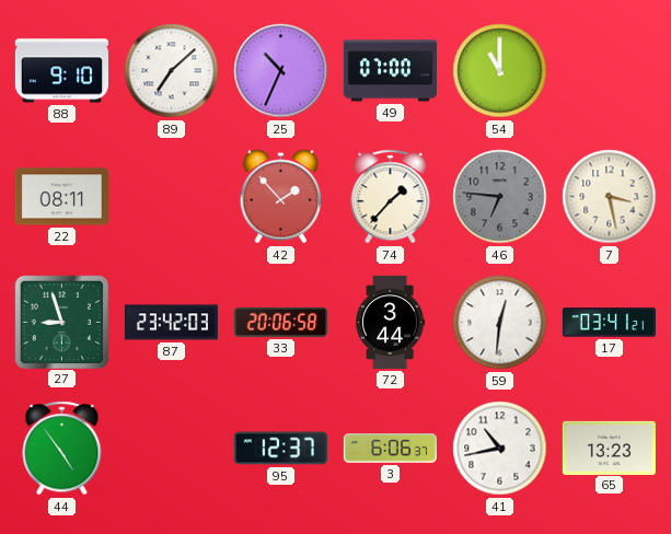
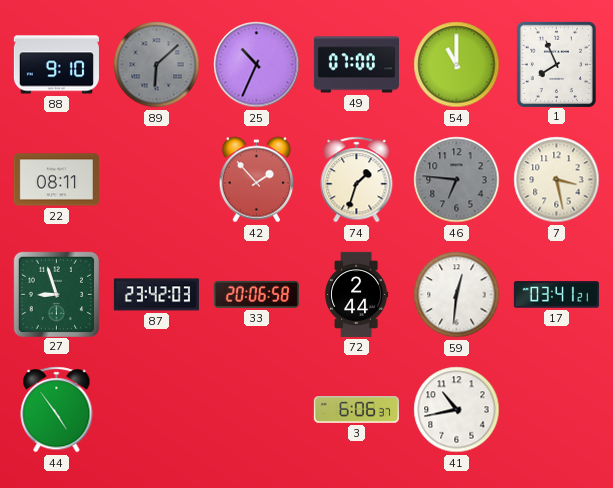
89: 7:08 -> 6:08
89 dial: white -> grey
1: none -> 7:56
74: 1:37 -> 1:33
72: 3:44 -> 2:44
95: 12:37 -> none
65: 13:23 -> none
